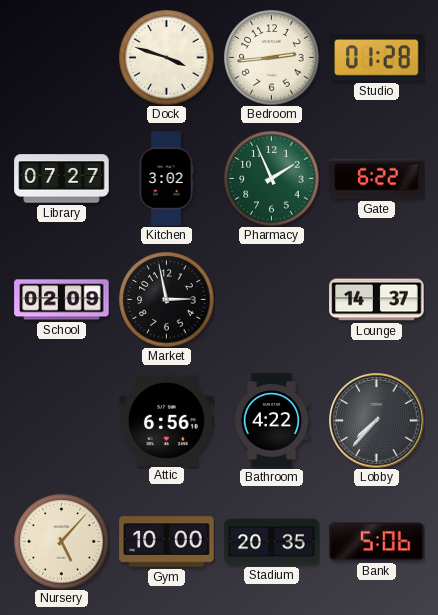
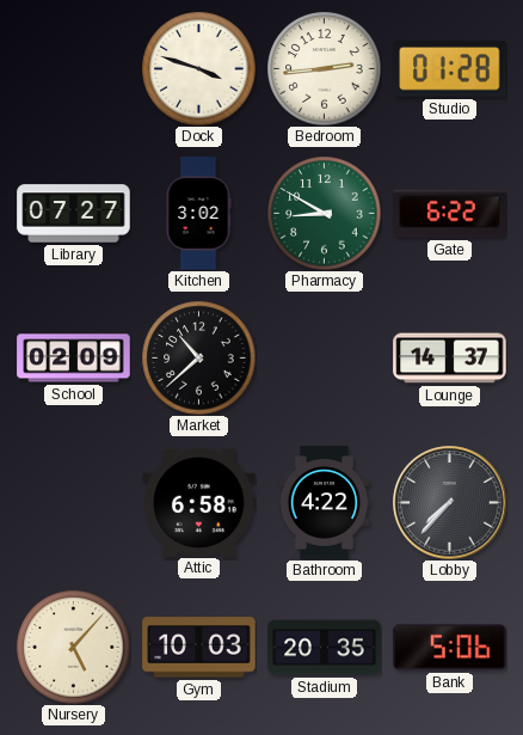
Pharmacy: 1:56 -> 8:50
Market: 2:58 -> 10:38
Attic: 6:56 -> 6:58
Gym: 10:00 -> 10:03
